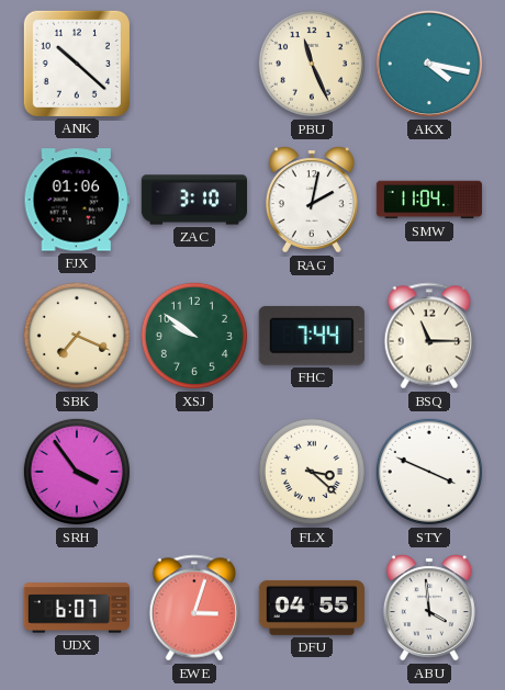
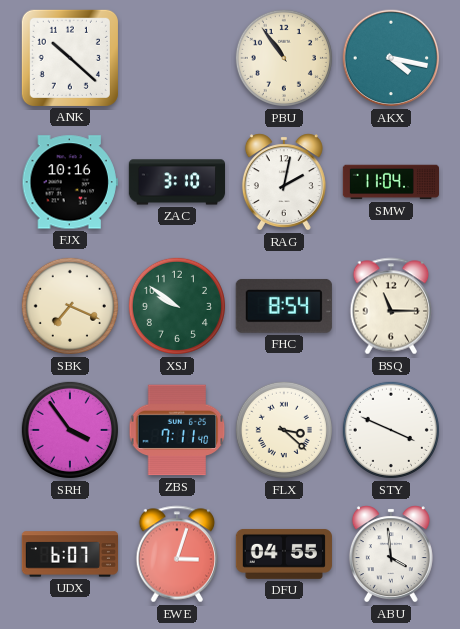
PBU: 11:26 -> 10:54
FJX: 01:06 -> 10:16
FHC: 7:44 -> 8:54
ZBS: none -> 7:11
